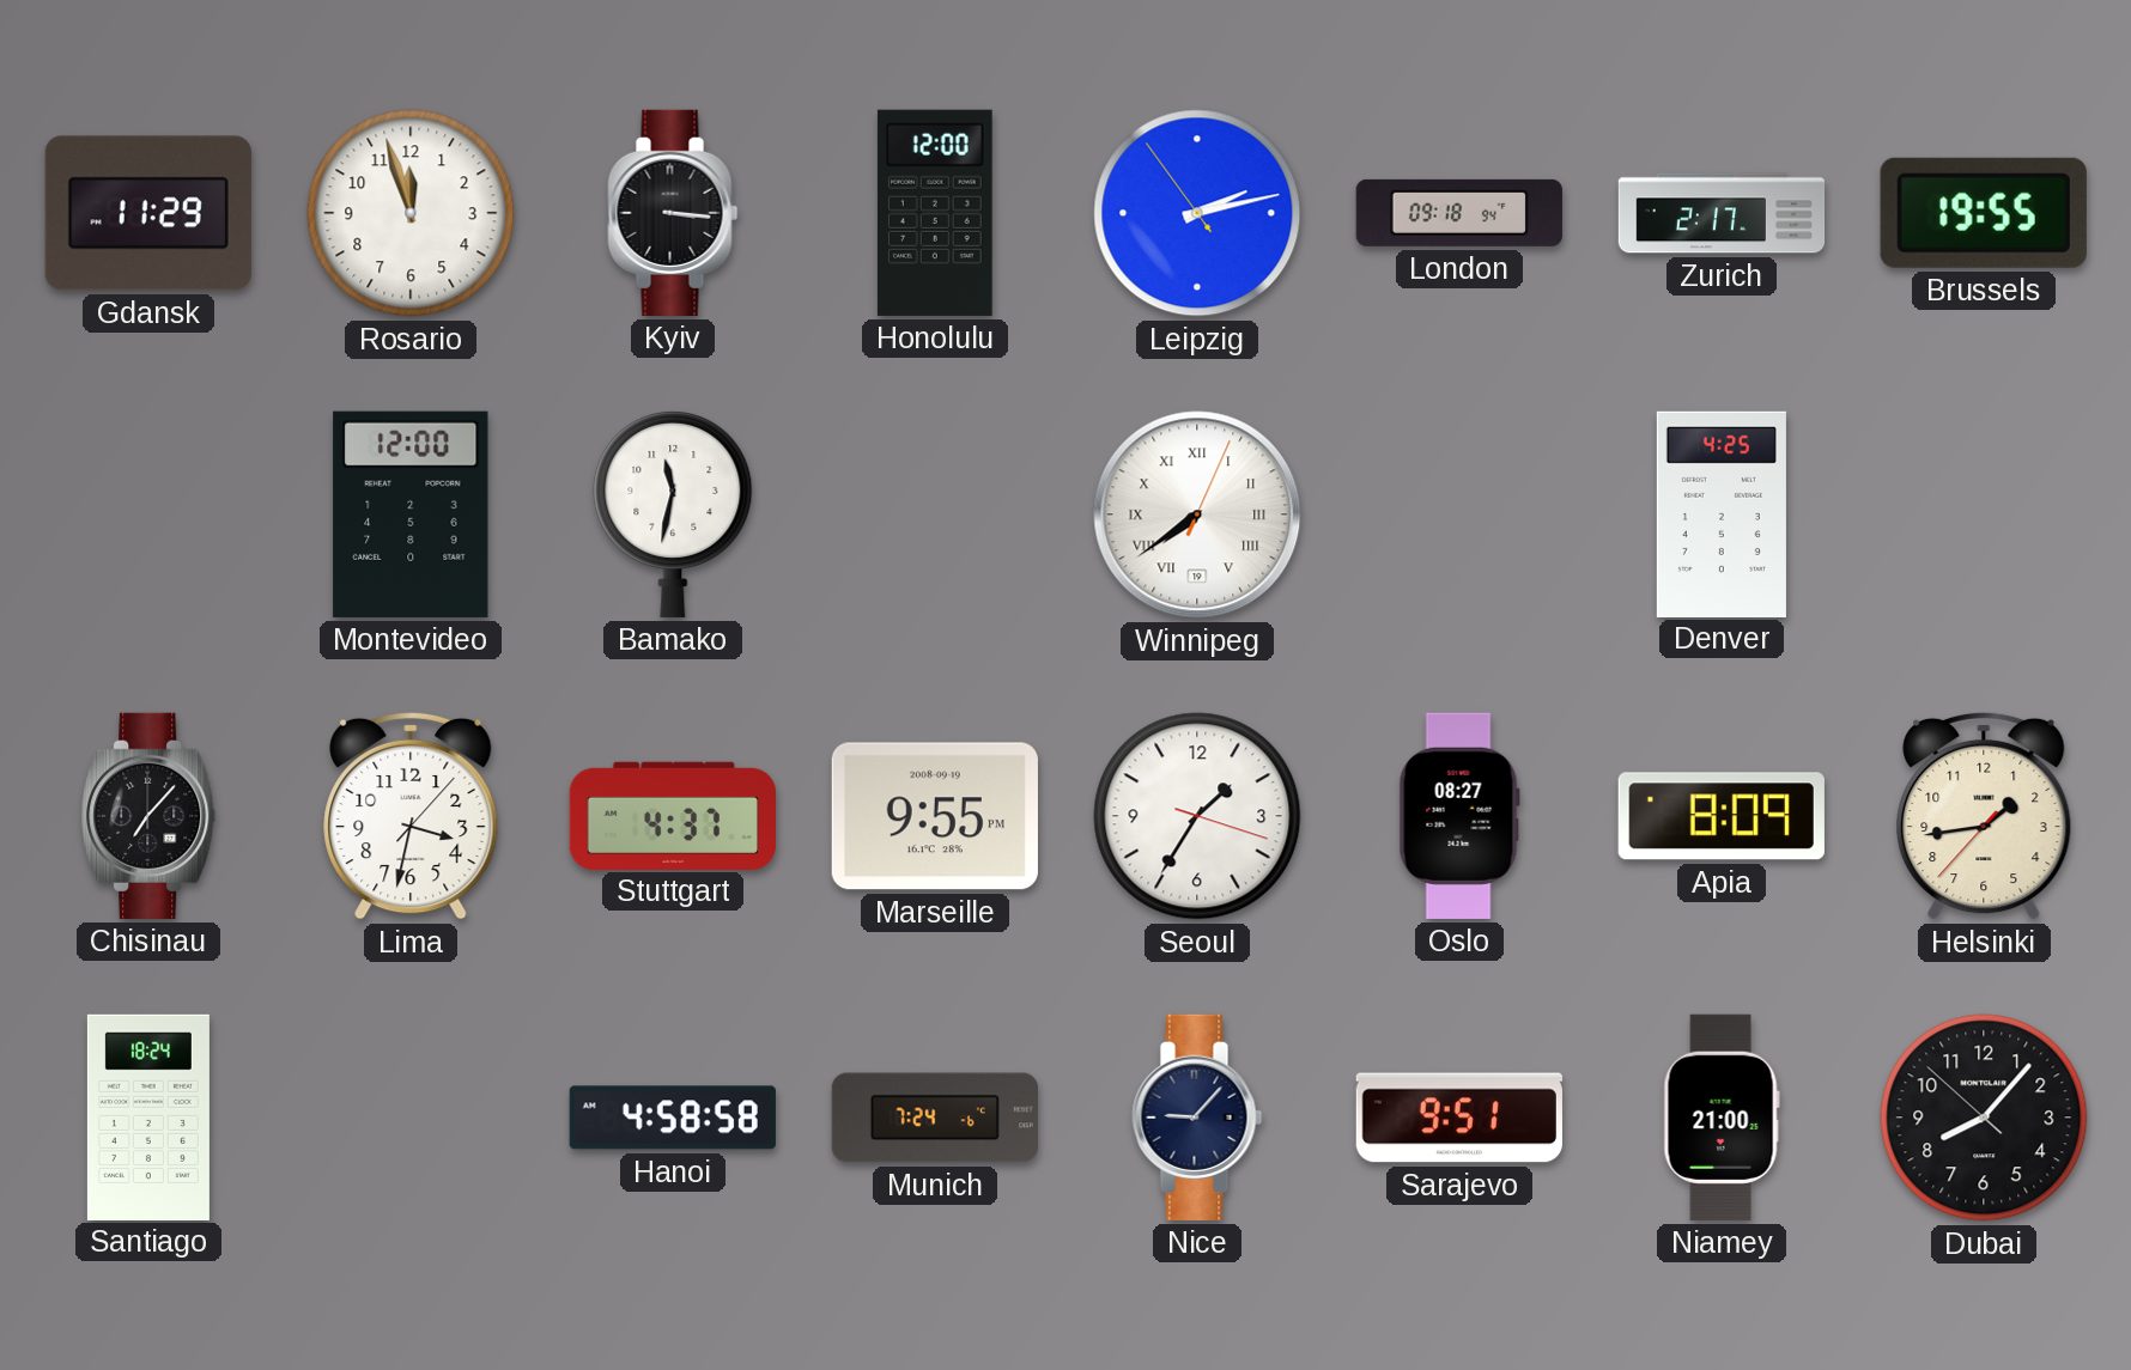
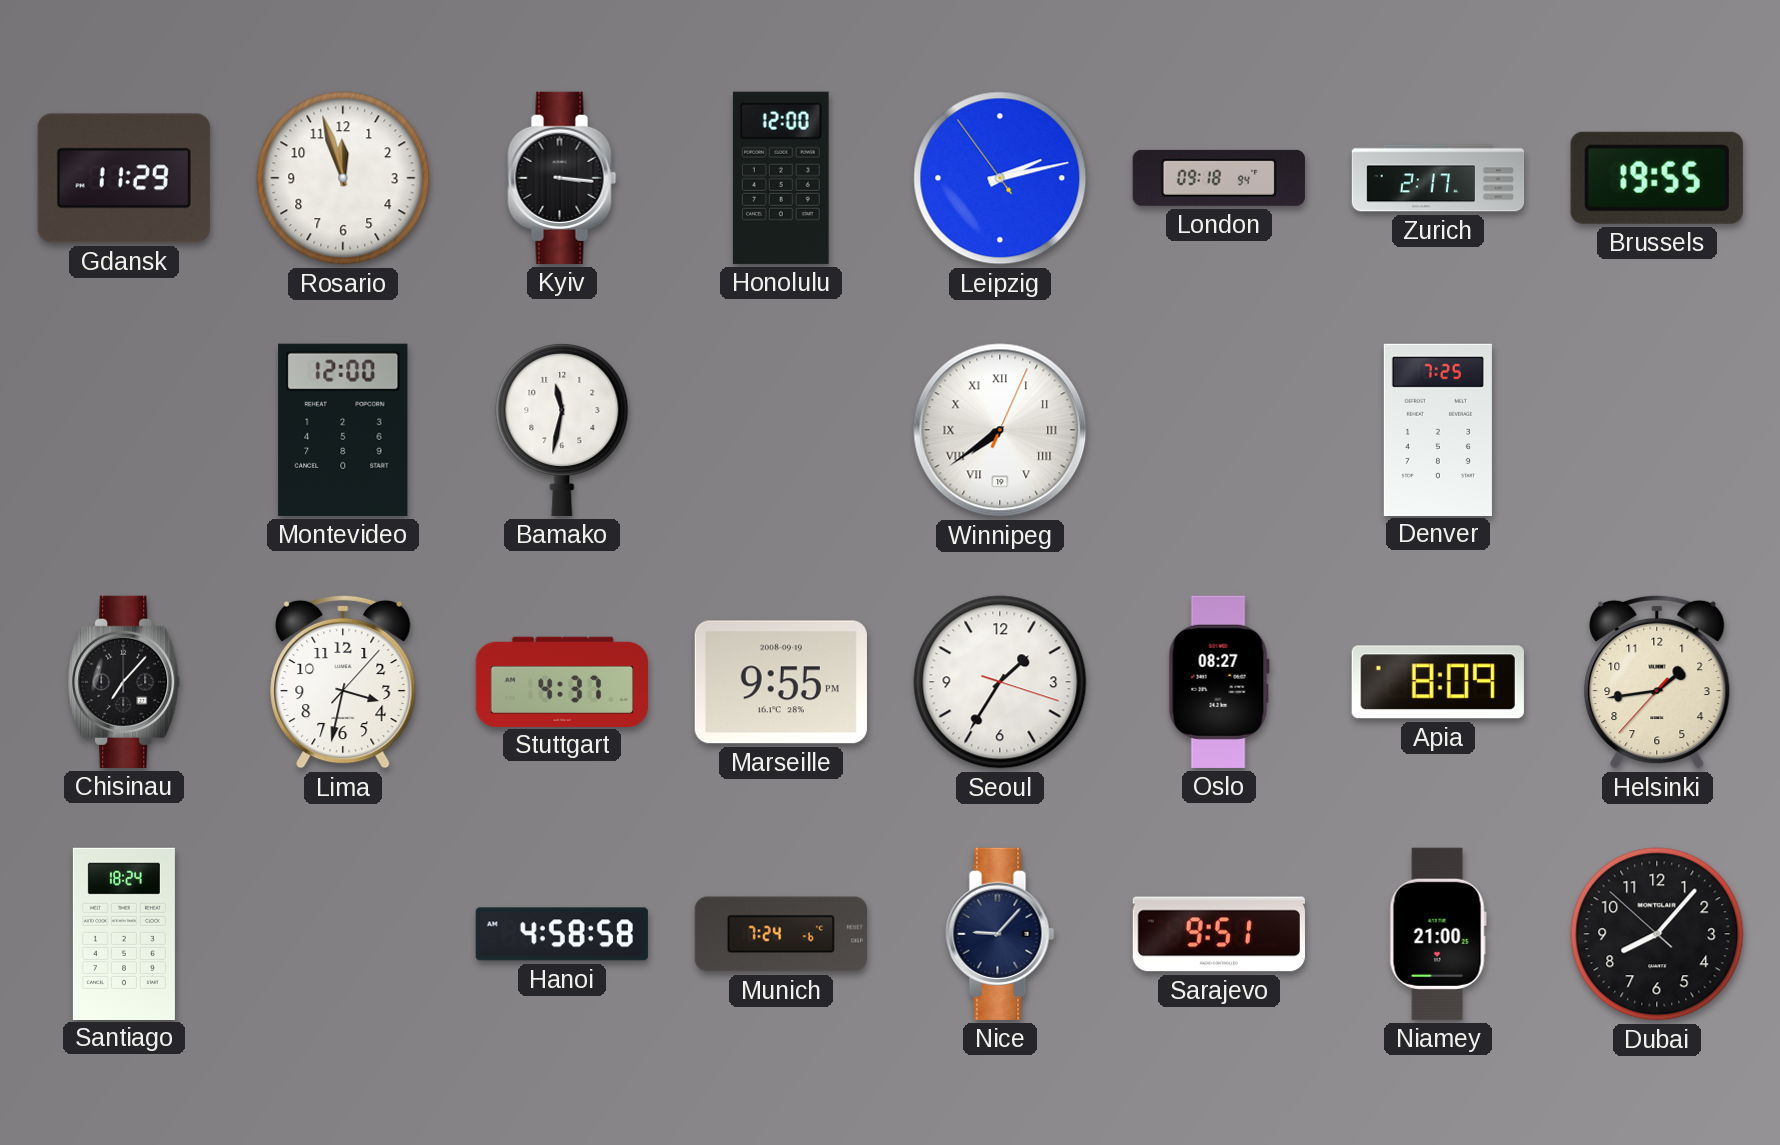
Denver: 4:25 -> 7:25
